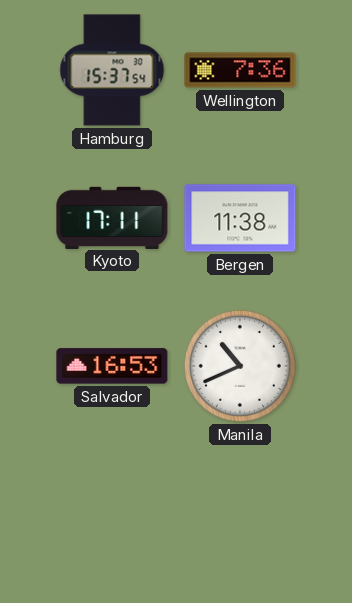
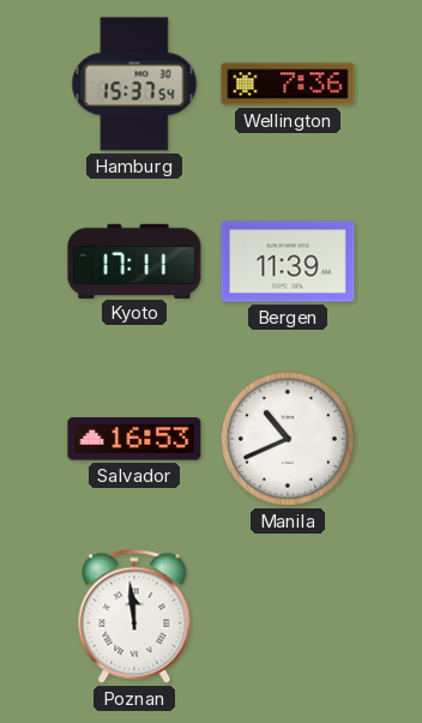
Bergen: 11:38 -> 11:39
Poznan: none -> 11:59
